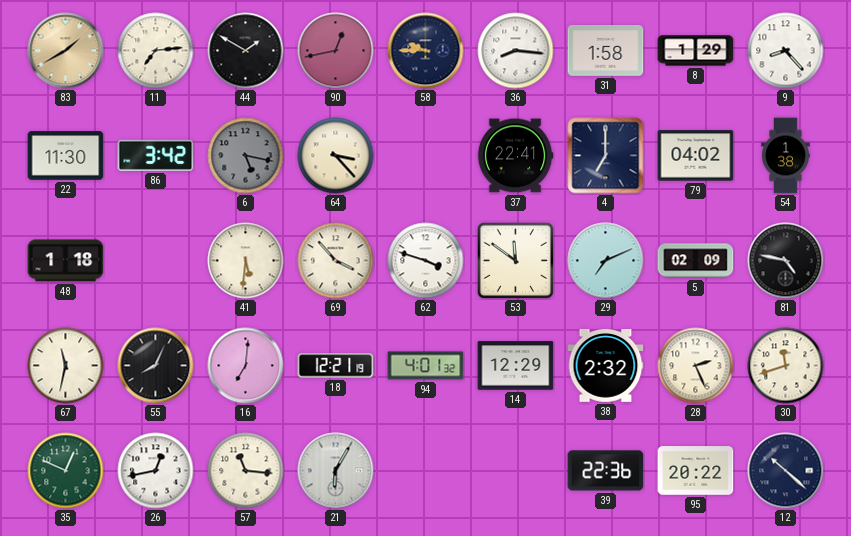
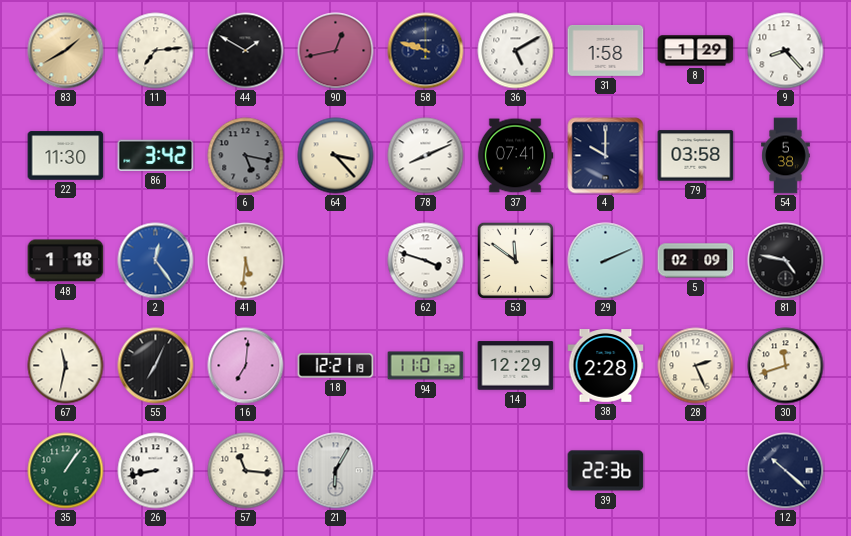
58: 9:45 -> 9:48
36: 8:16 -> 5:10
78: none -> 8:11
37: 22:41 -> 07:41
4: 7:00 -> 10:00
79: 04:02 -> 03:58
54: 1:38 -> 5:38
2: none -> 12:24
69: 3:53 -> none
29: 7:11 -> 2:11
55: 8:04 -> 7:04
94: 4:01 -> 11:01
38: 2:32 -> 2:28
35: 12:49 -> 1:06
26: 12:43 -> 8:43
95: 20:22 -> none
